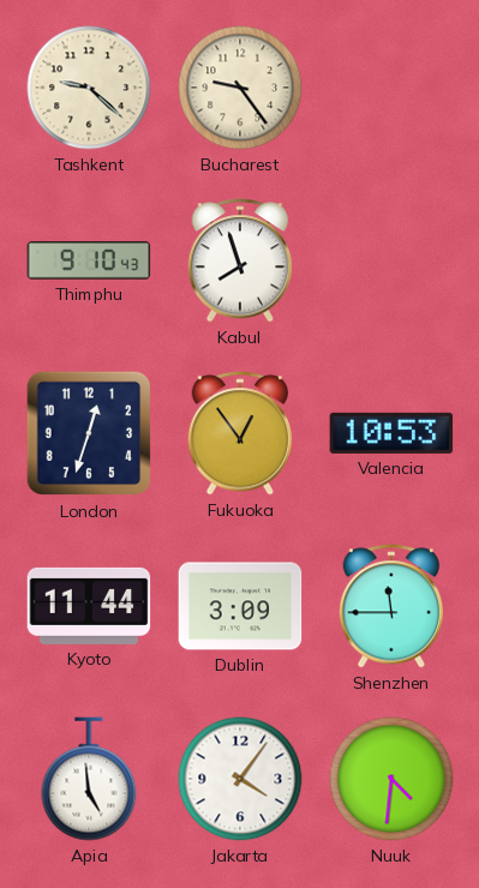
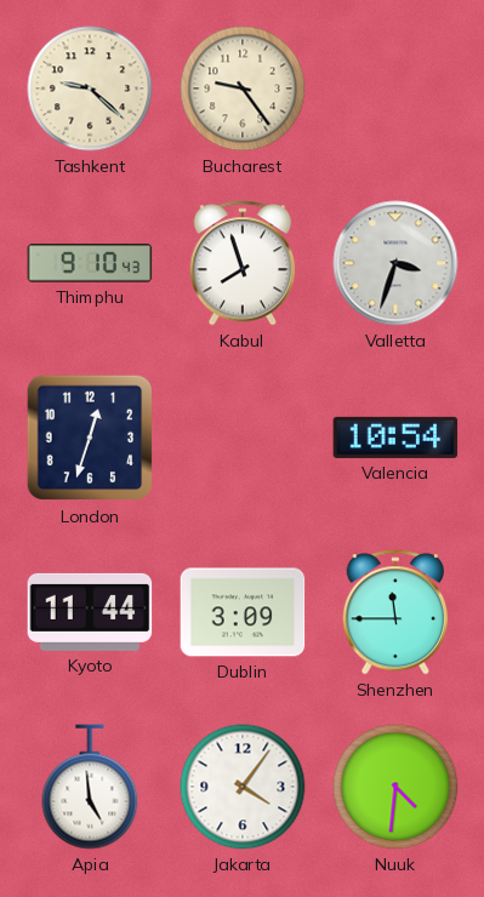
Valletta: none -> 3:33
Fukuoka: 12:54 -> none
Valencia: 10:53 -> 10:54
